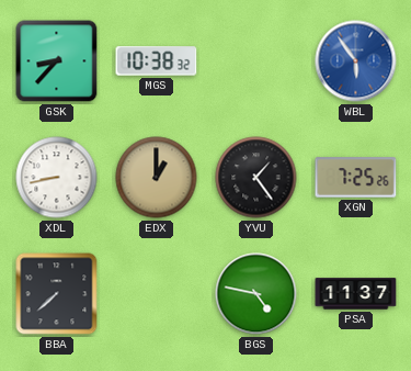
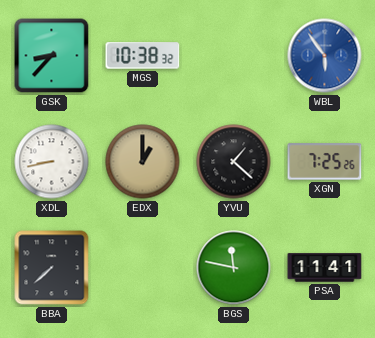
YVU: 1:24 -> 1:22
BGS: 4:47 -> 11:47
PSA: 11:37 -> 11:41
